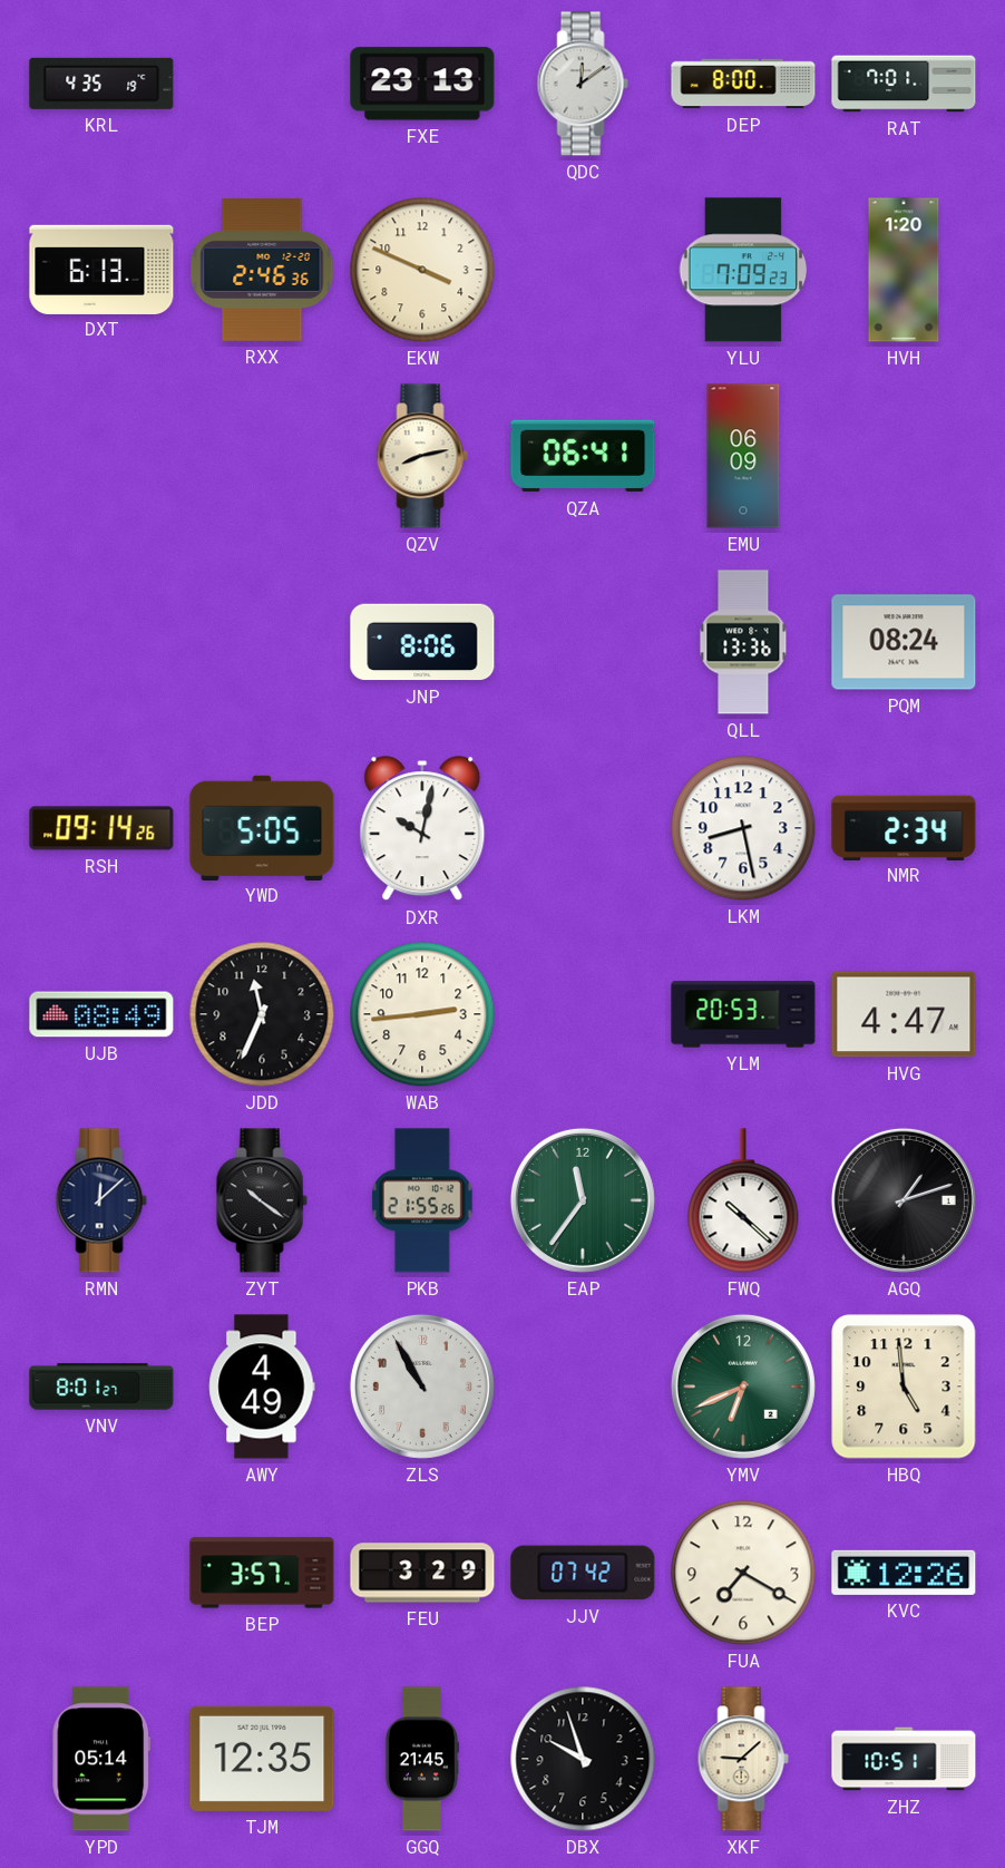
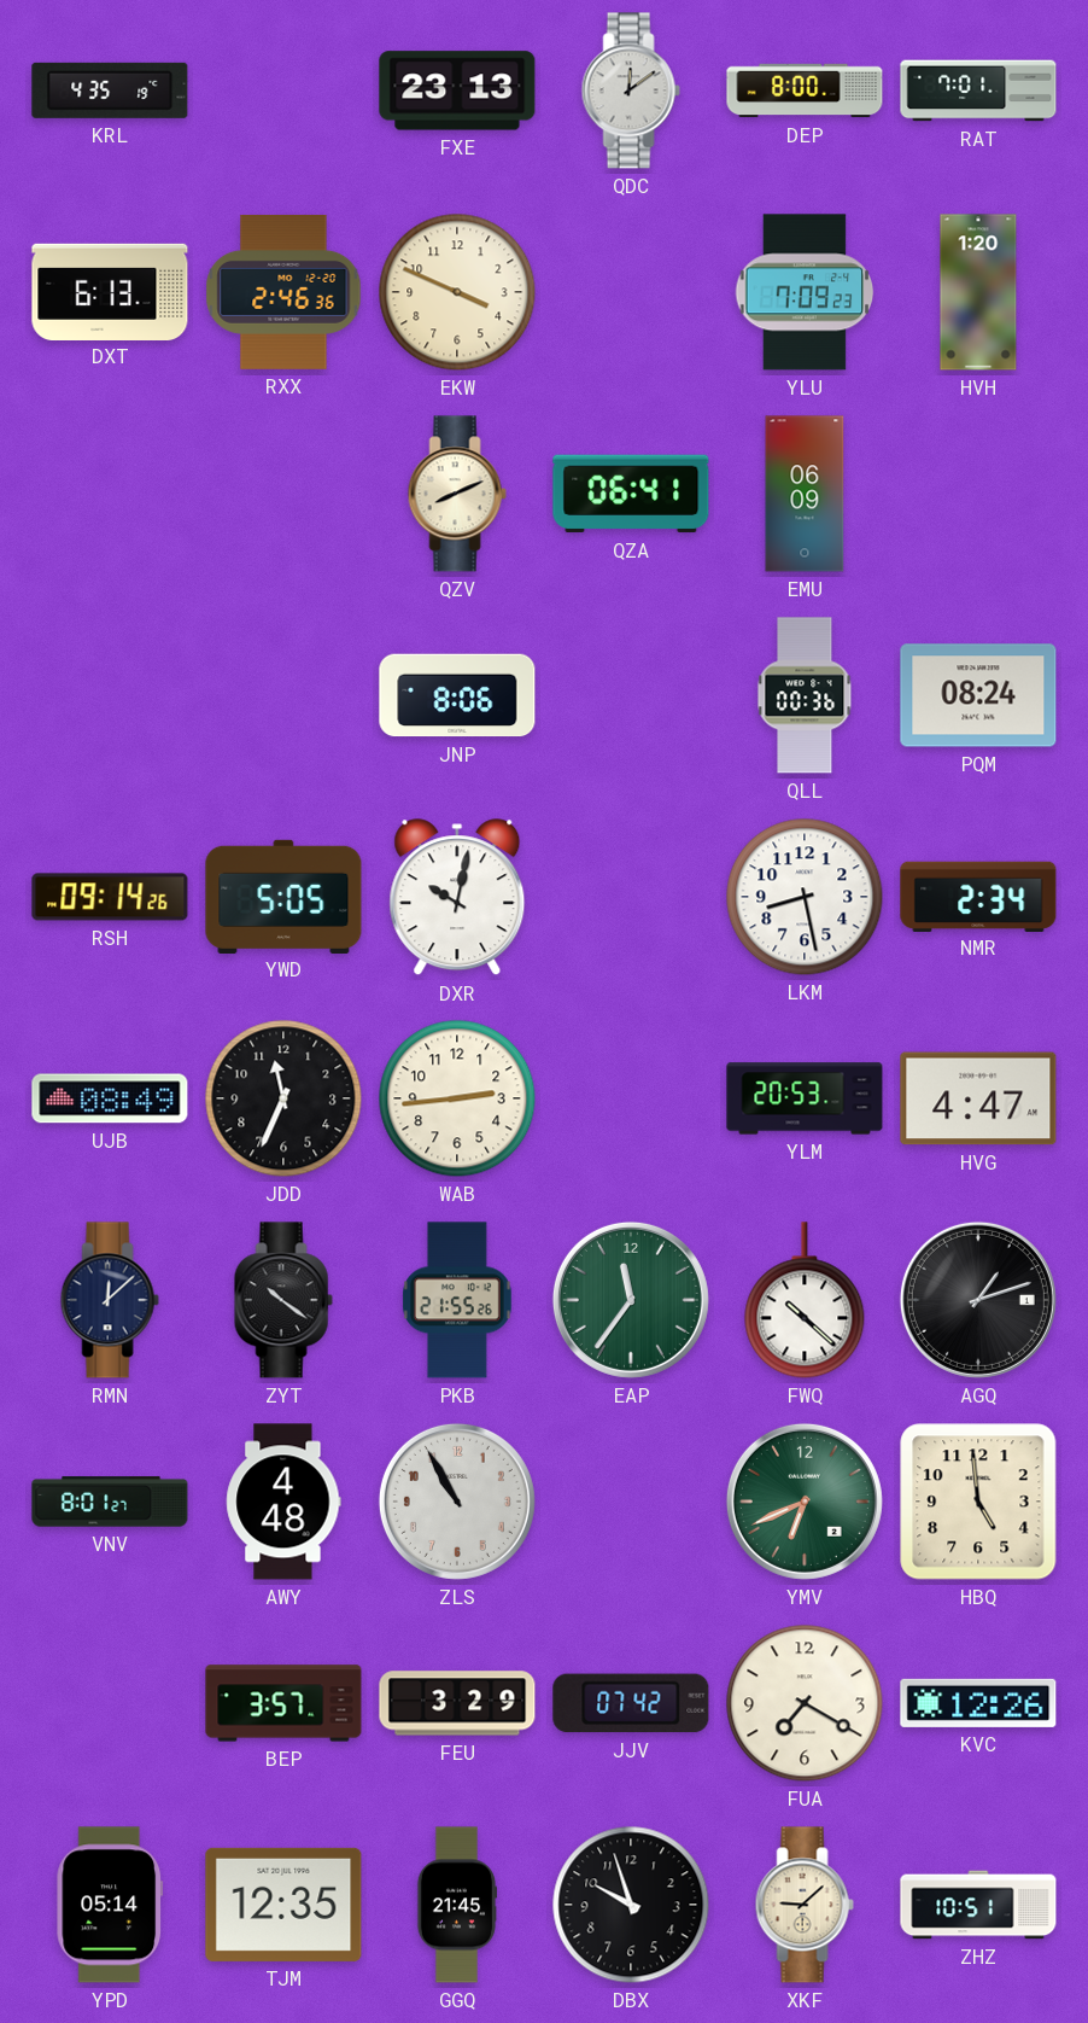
QZV: 8:13 -> 8:11
QLL: 13:36 -> 00:36
AWY: 4:49 -> 4:48
